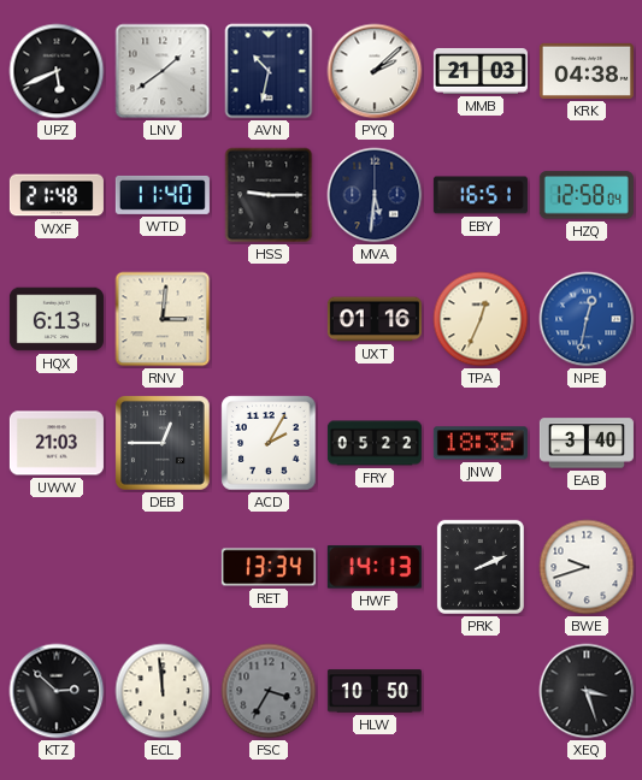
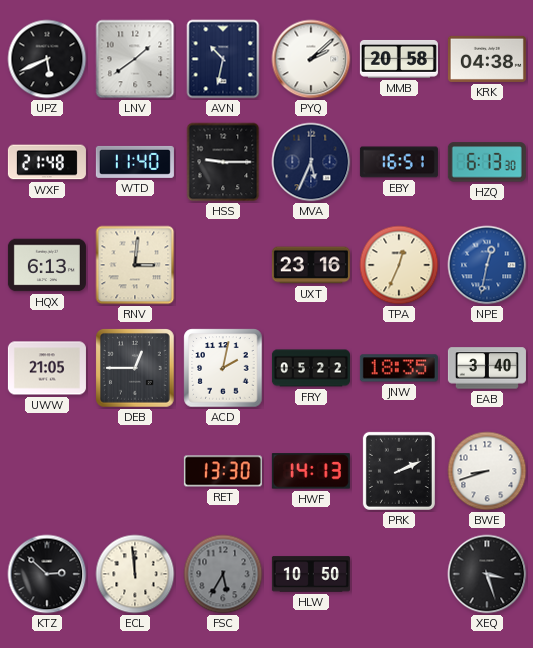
MMB: 21:03 -> 20:58
MVA: 5:31 -> 5:34
HZQ: 12:58 -> 6:13
UXT: 01:16 -> 23:16
UWW: 21:03 -> 21:05
ACD: 2:05 -> 2:02
RET: 13:34 -> 13:30
BWE: 9:42 -> 8:42
FSC: 3:35 -> 5:35
